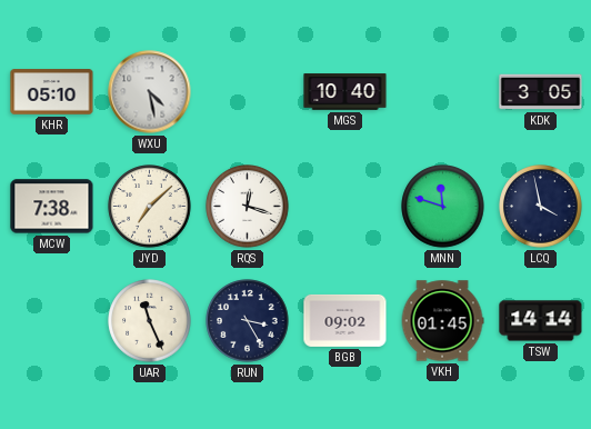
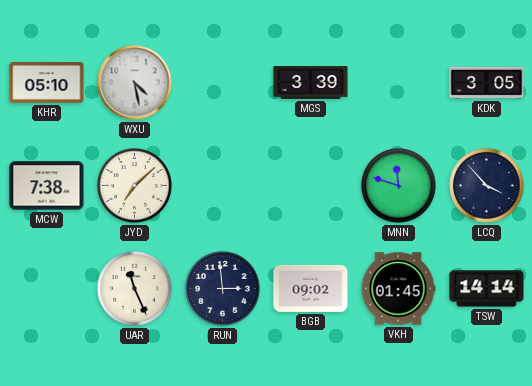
MGS: 10:40 -> 3:39
RQS: 12:18 -> none
LCQ: 3:58 -> 3:53
RUN: 3:25 -> 2:59
